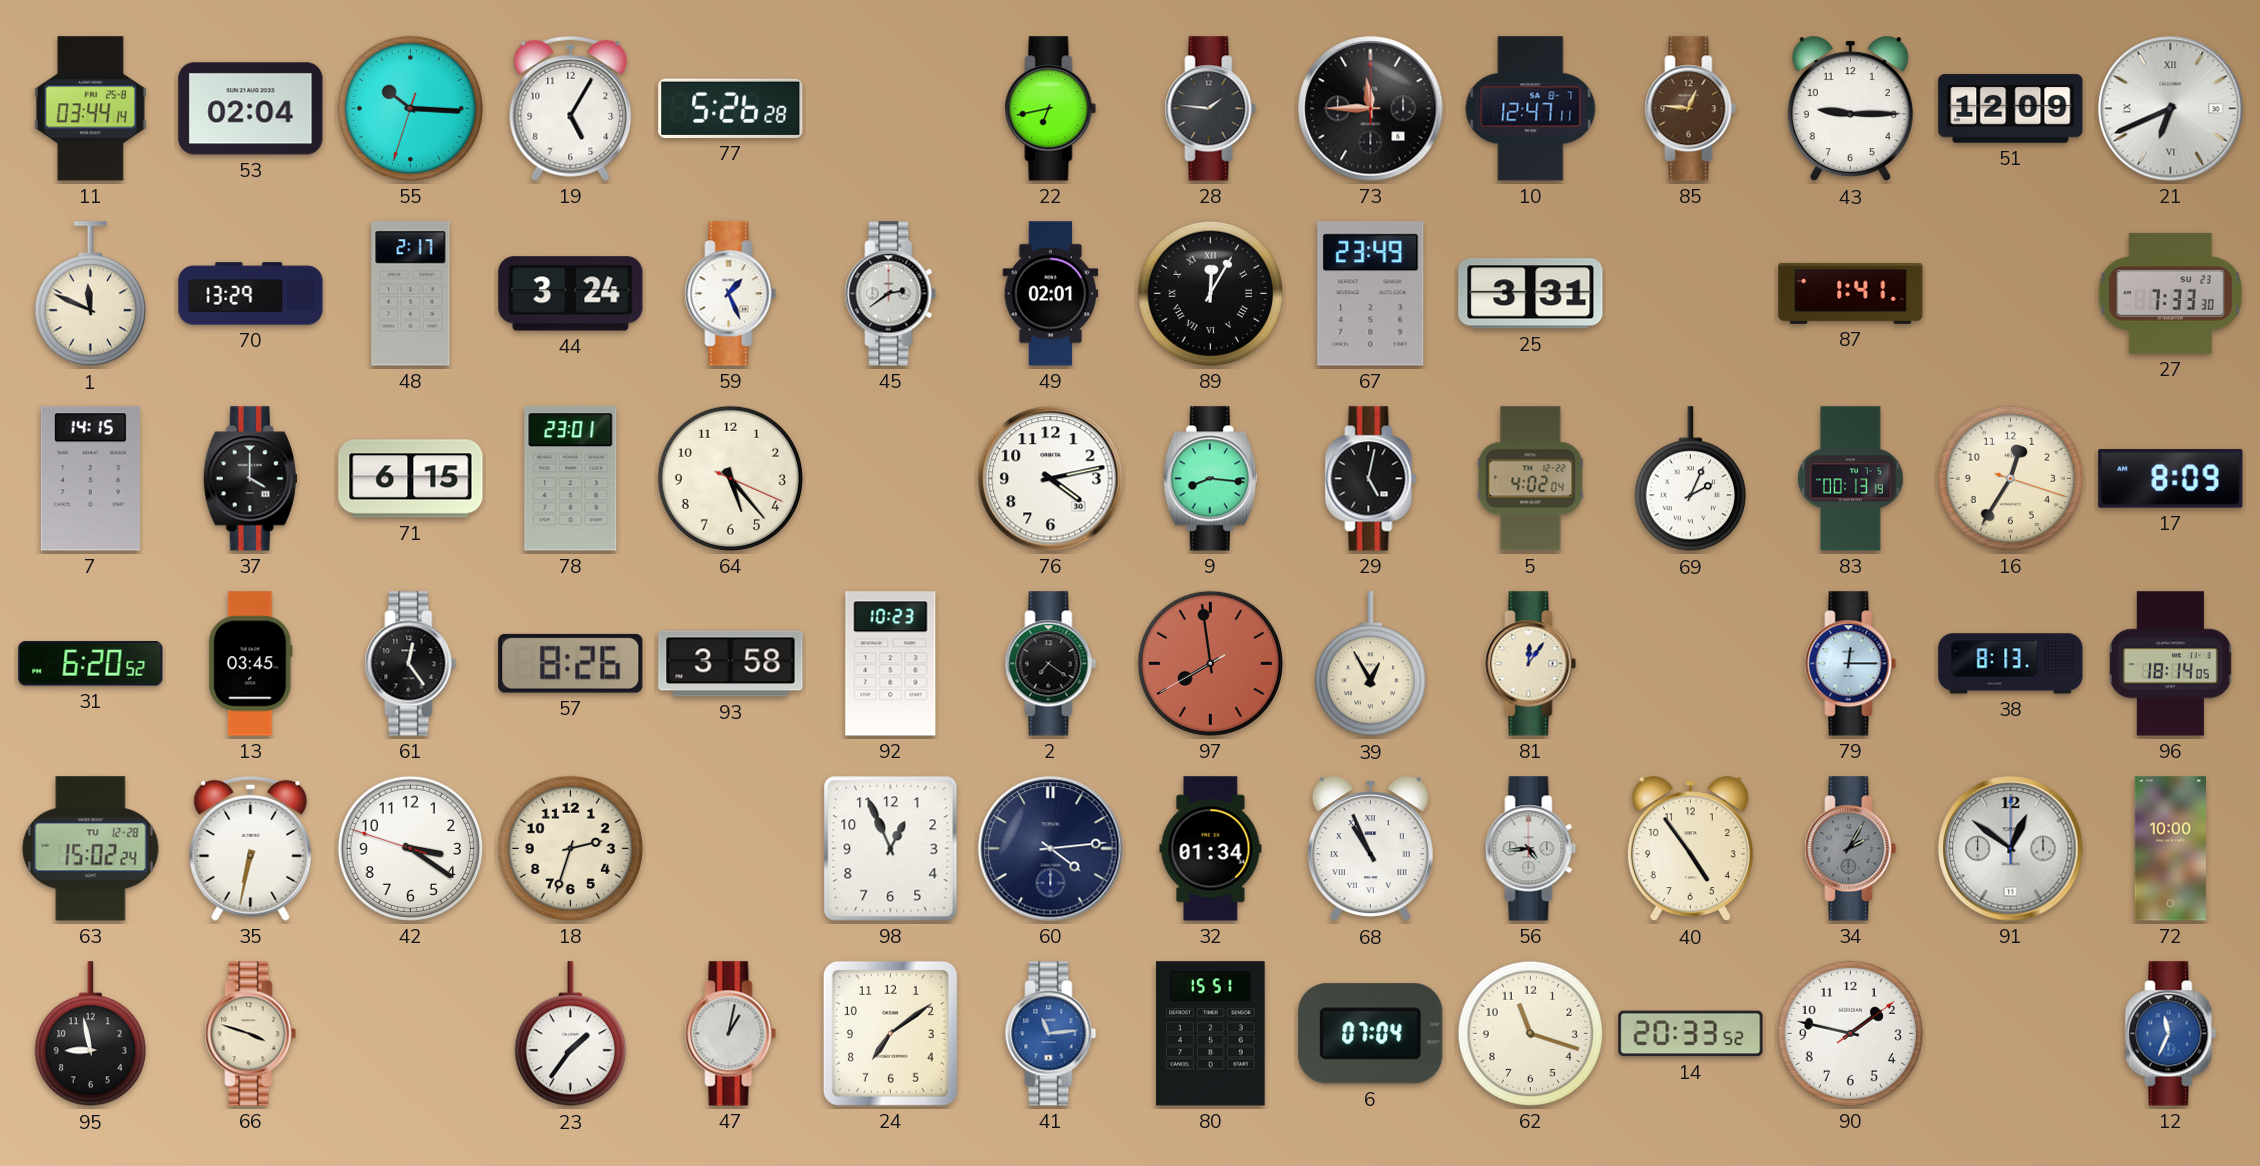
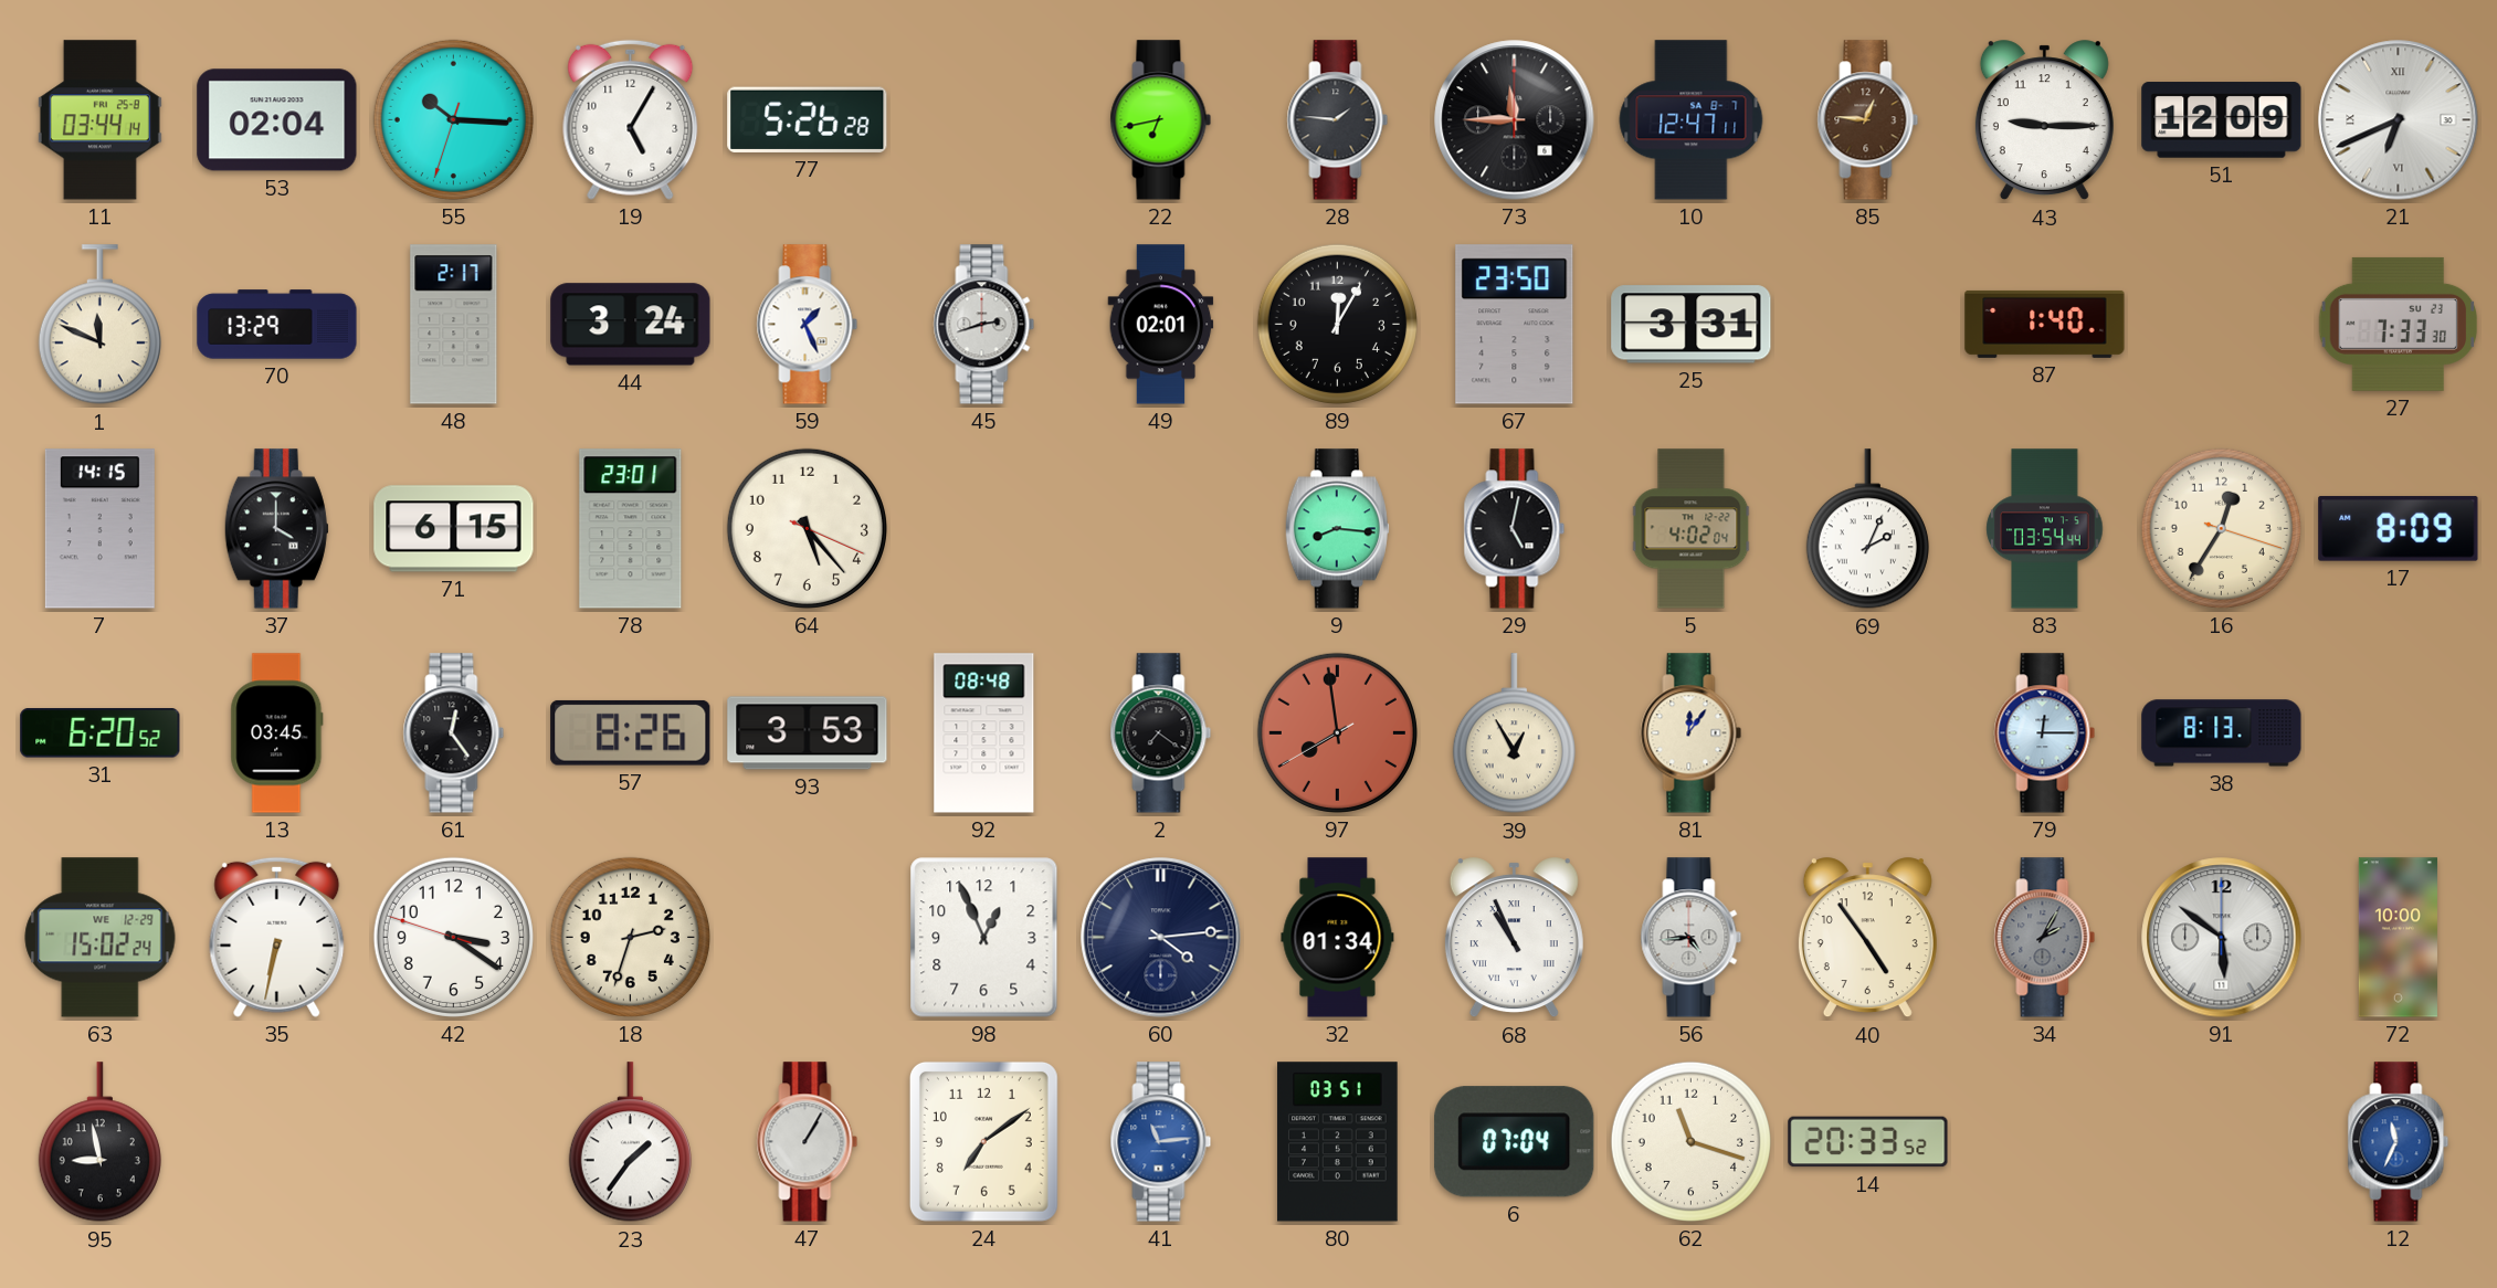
45: 2:39 -> 2:42
89 numerals: Roman -> Arabic
67: 23:49 -> 23:50
87: 1:41 -> 1:40
76: 4:13 -> none
83: 00:13 -> 03:54
93: 3:58 -> 3:53
92: 10:23 -> 08:48
96: 18:14 -> none
63 date: TU 12-28 -> WE 12-29
91: 12:51 -> 5:51
66: 3:48 -> none
47: 1:02 -> 1:05
80: 15:51 -> 03:51
90: 1:47 -> none
